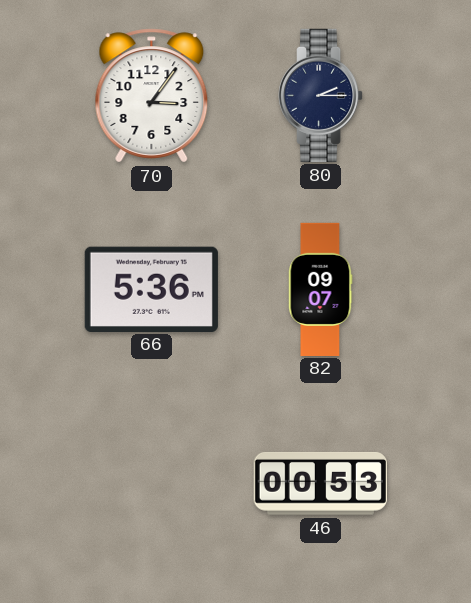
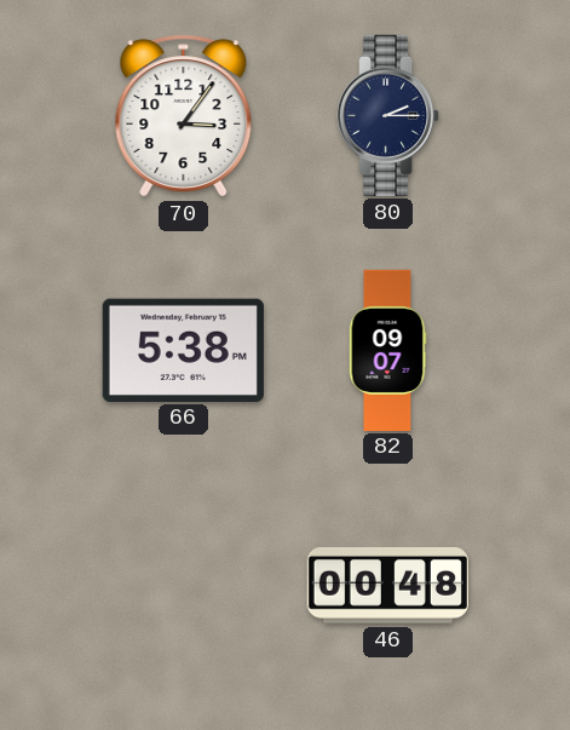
66: 5:36 -> 5:38
46: 00:53 -> 00:48
